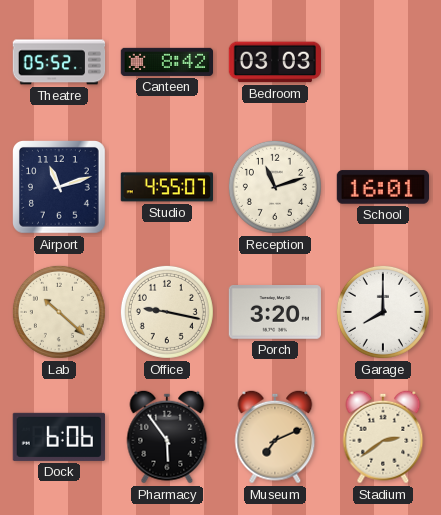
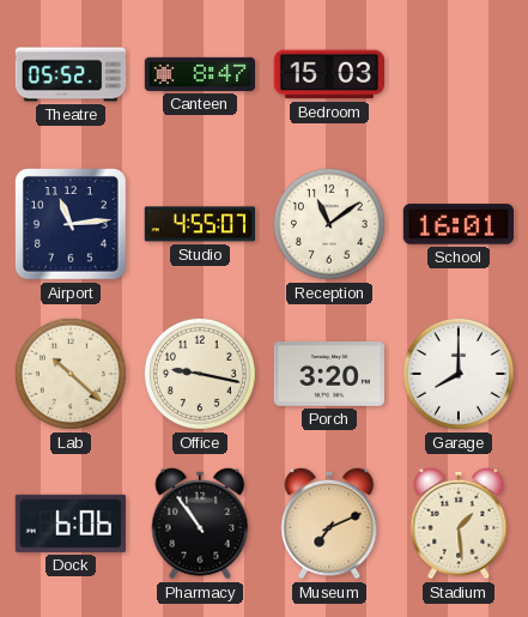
Canteen: 8:42 -> 8:47
Bedroom: 03:03 -> 15:03
Airport: 11:12 -> 11:14
Reception: 11:12 -> 11:09
Pharmacy: 5:54 -> 10:54
Stadium: 2:39 -> 1:29
